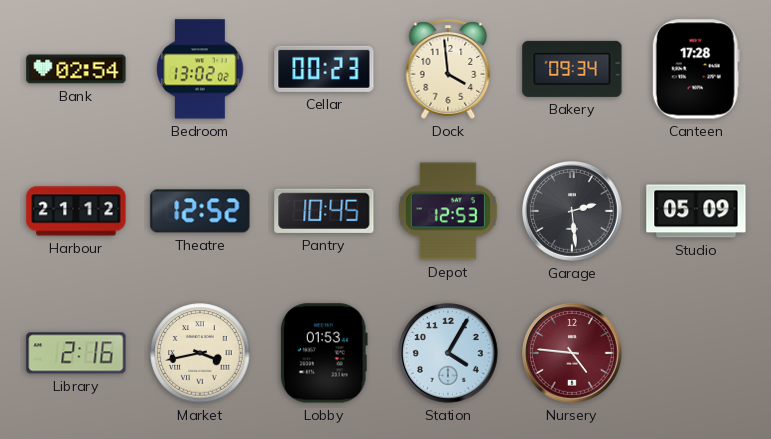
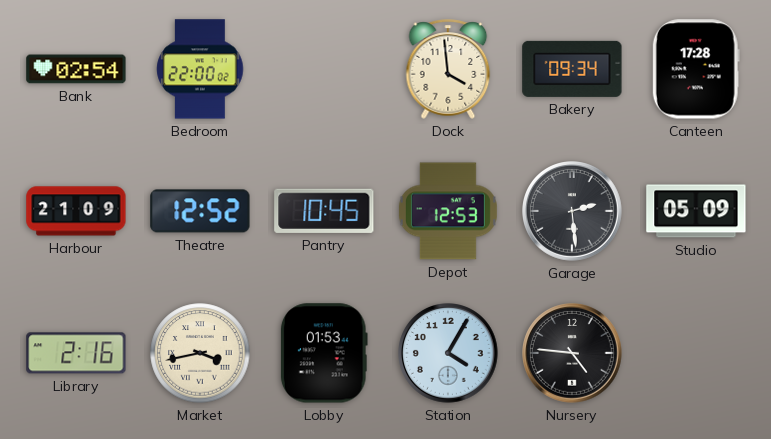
Bedroom: 13:02 -> 22:00
Cellar: 00:23 -> none
Harbour: 21:12 -> 21:09
Nursery dial: burgundy -> black
